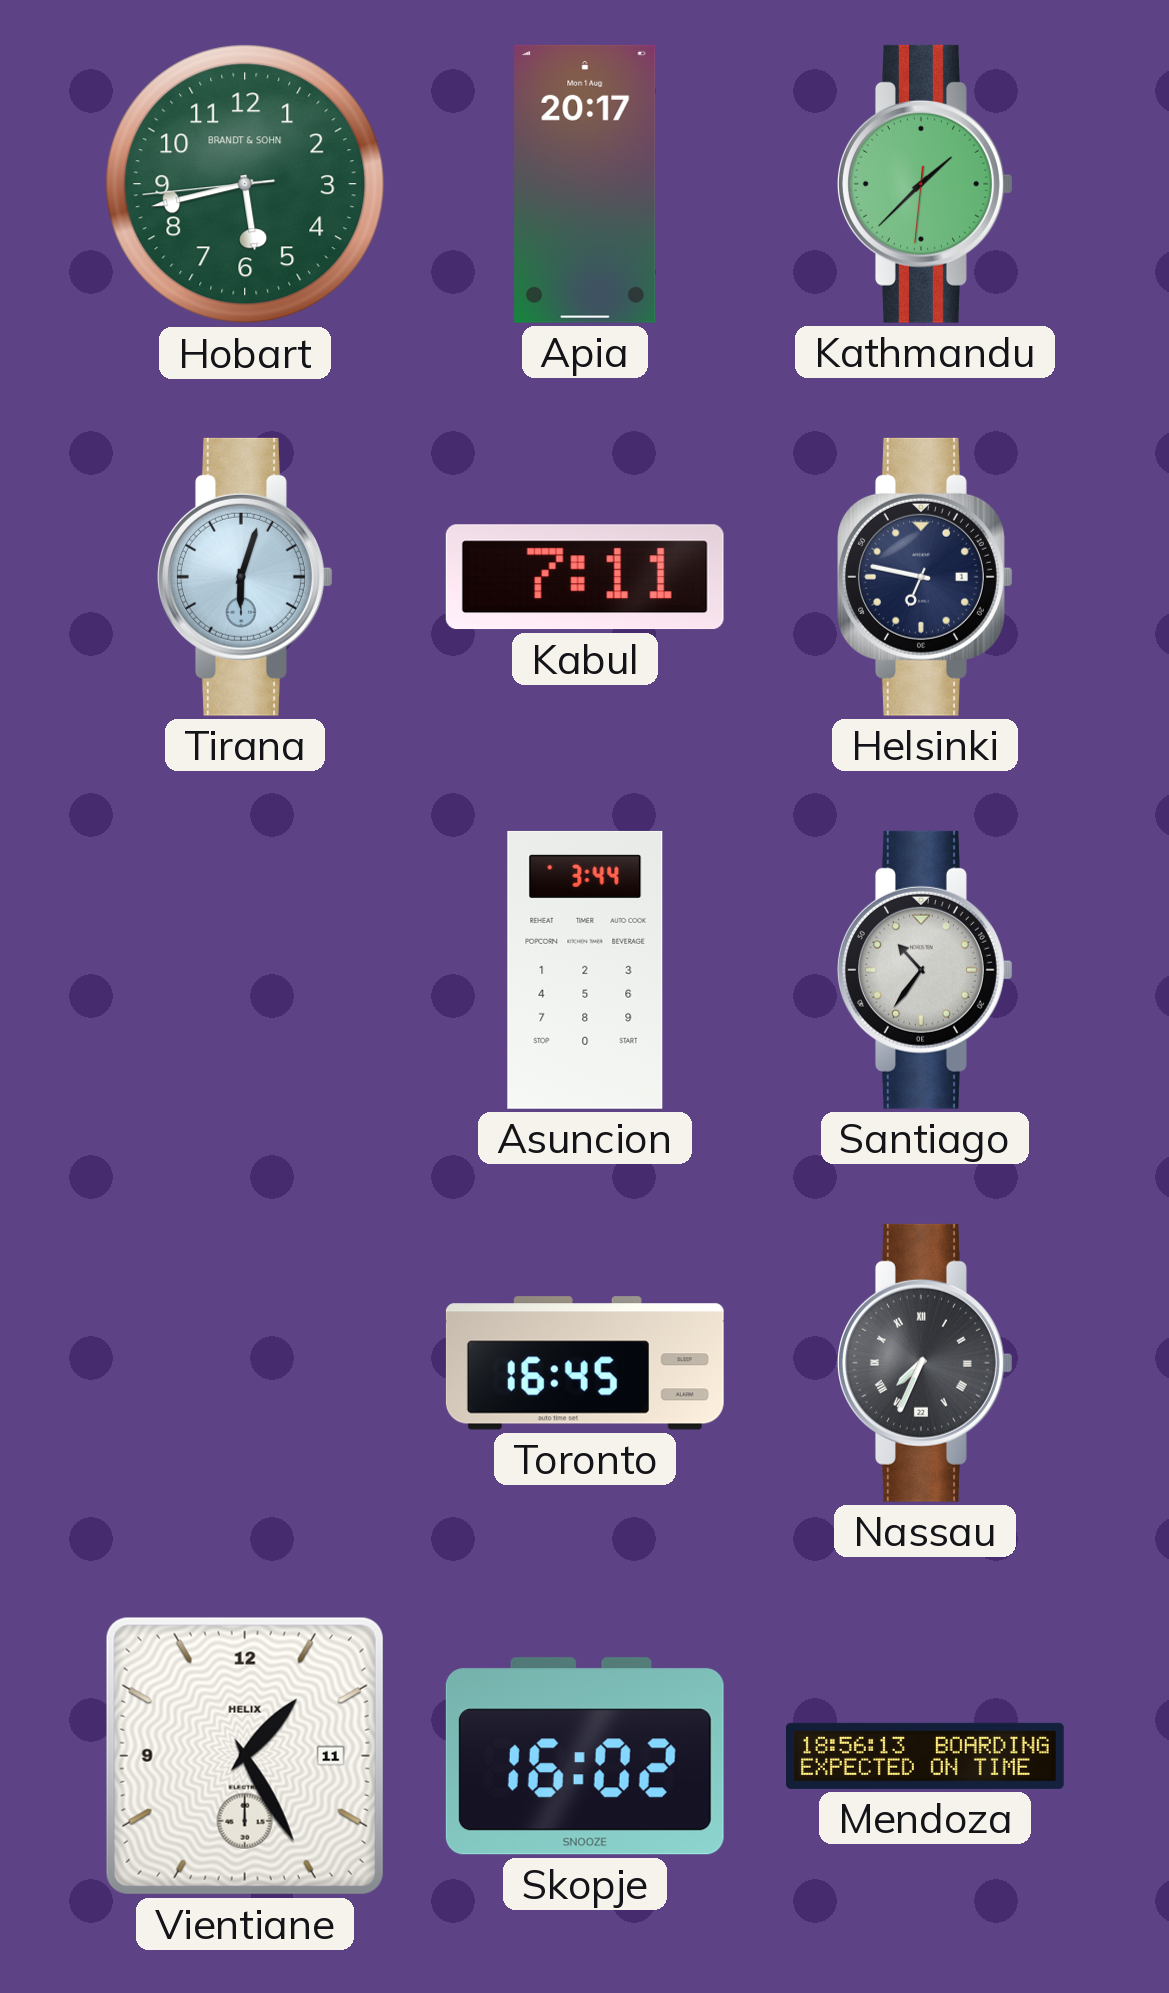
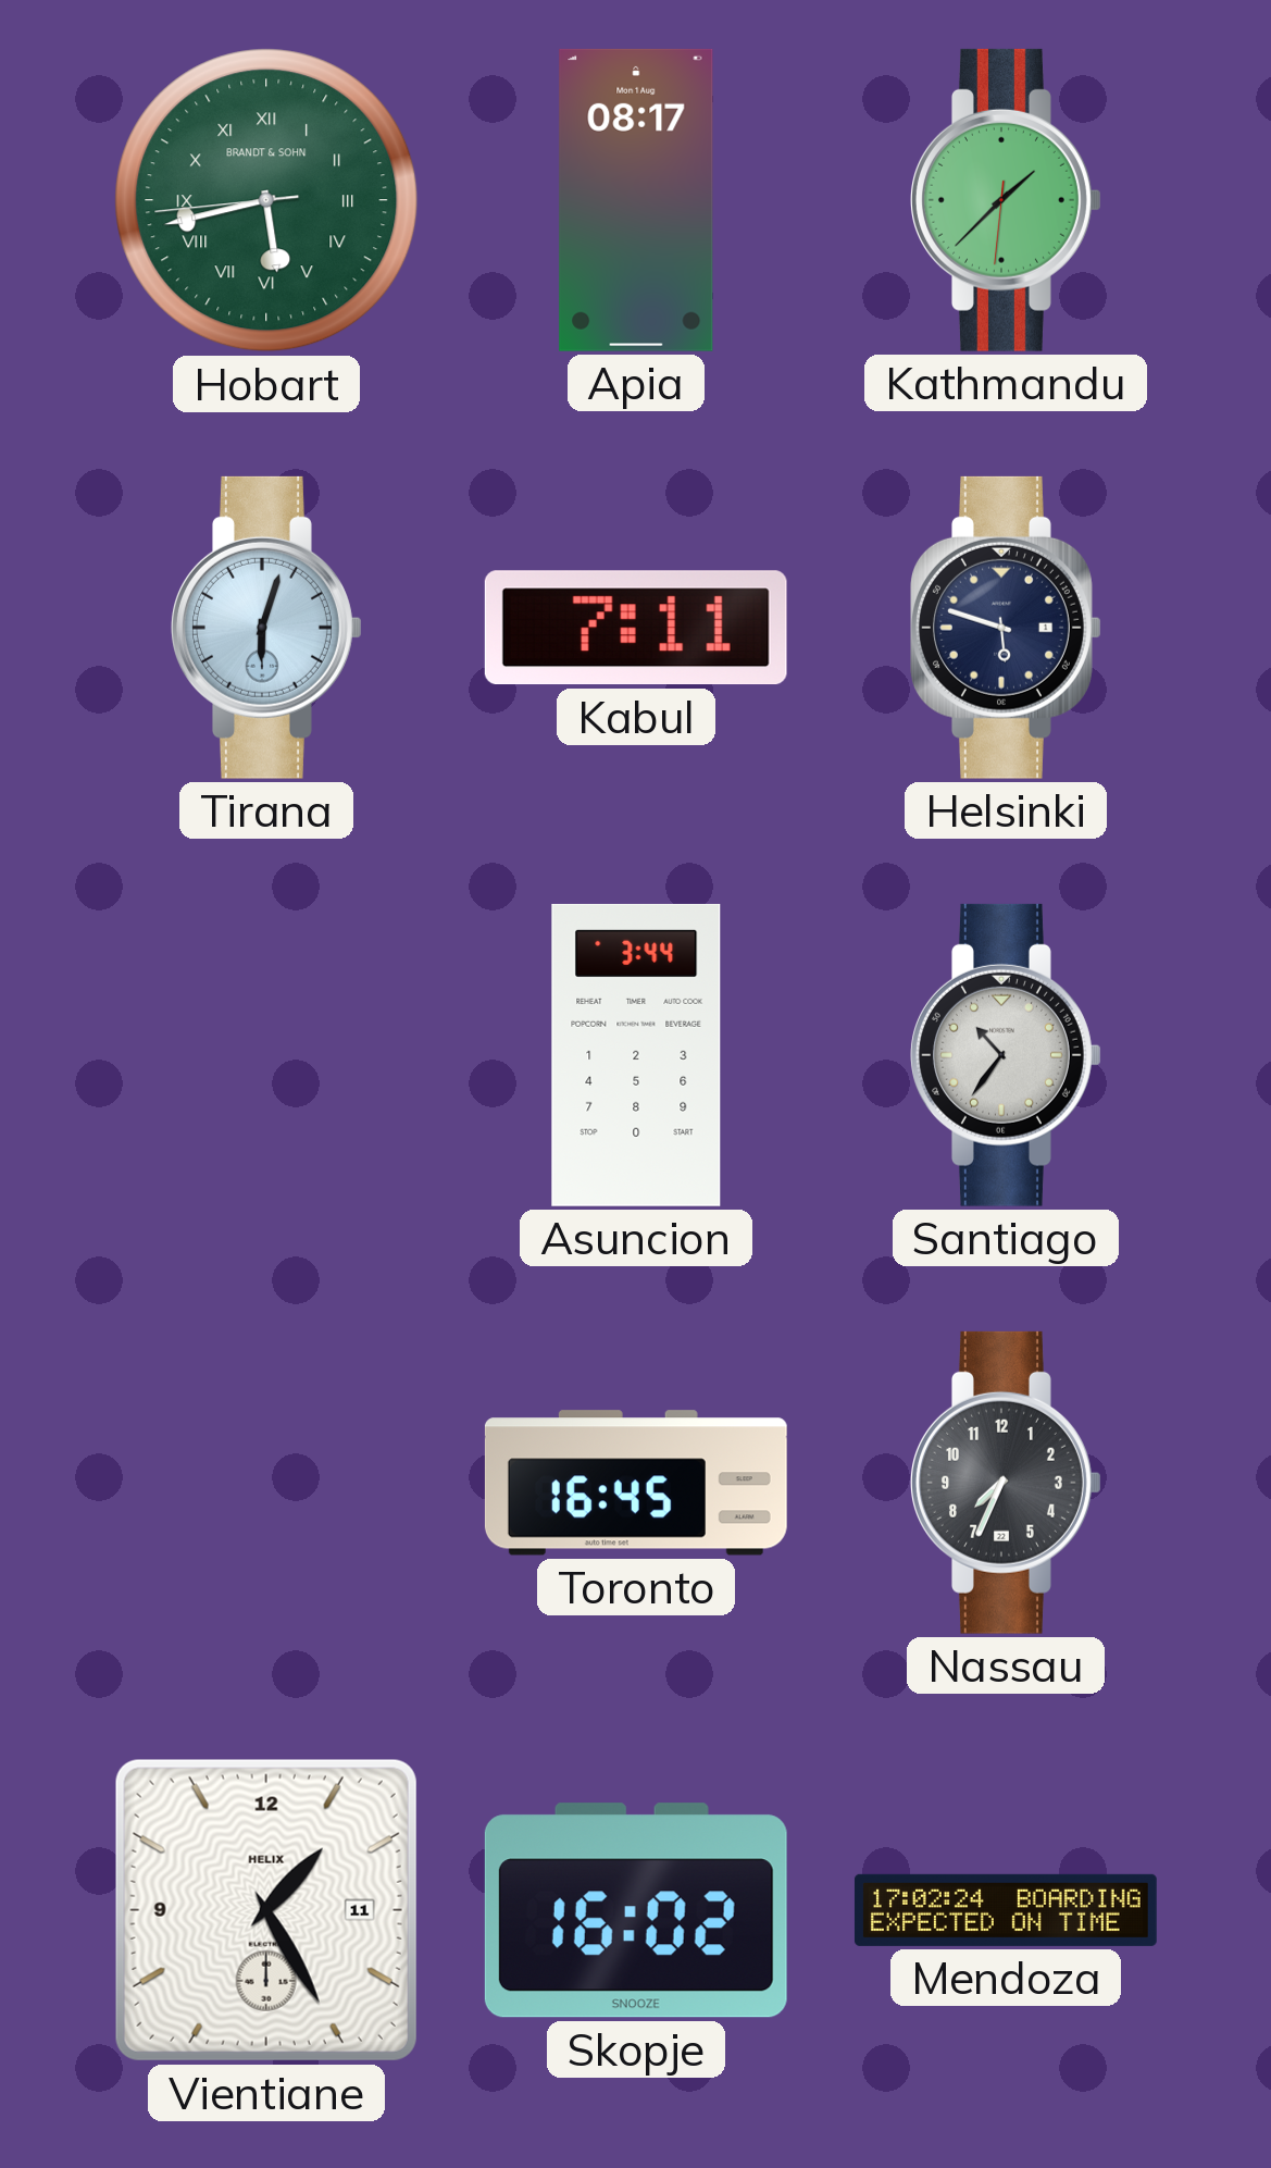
Hobart numerals: Arabic -> Roman
Apia: 20:17 -> 08:17
Helsinki: 6:47 -> 5:48
Nassau numerals: Roman -> Arabic
Mendoza: 18:56 -> 17:02
